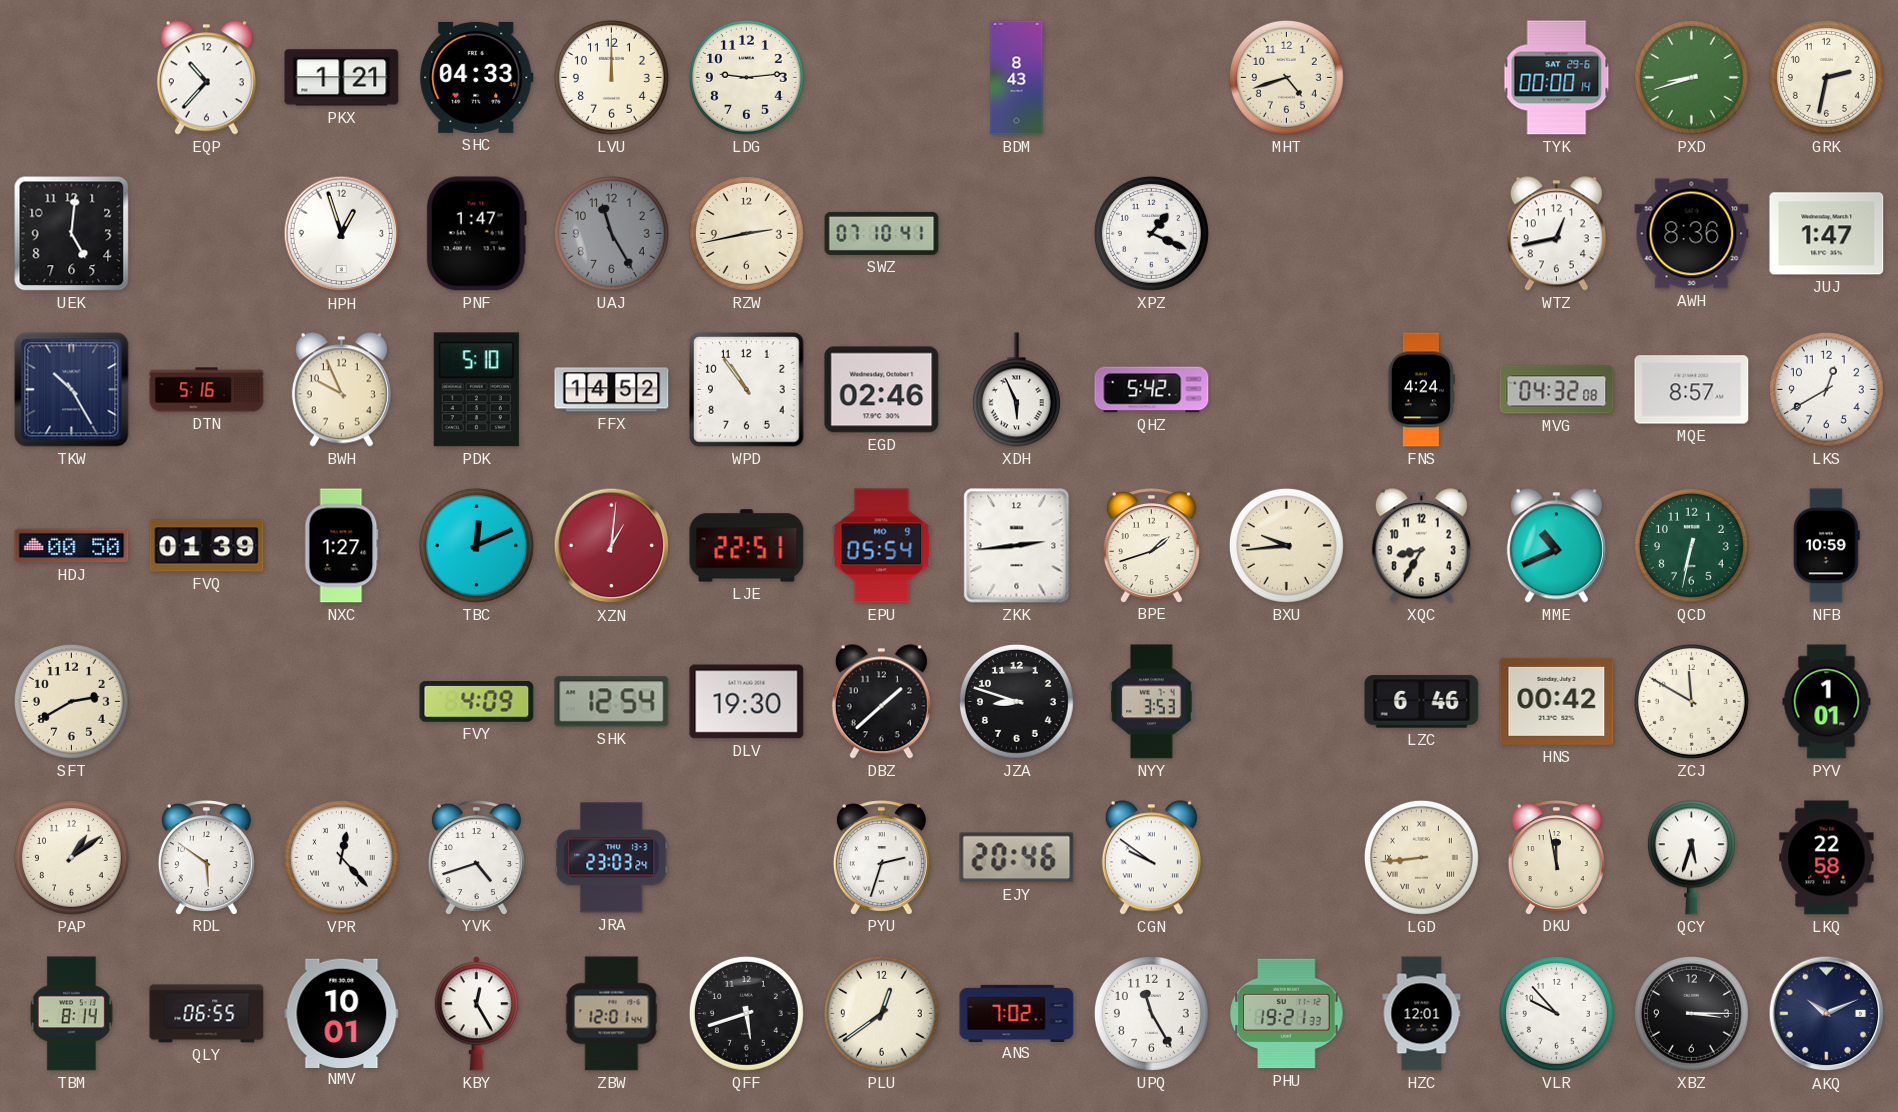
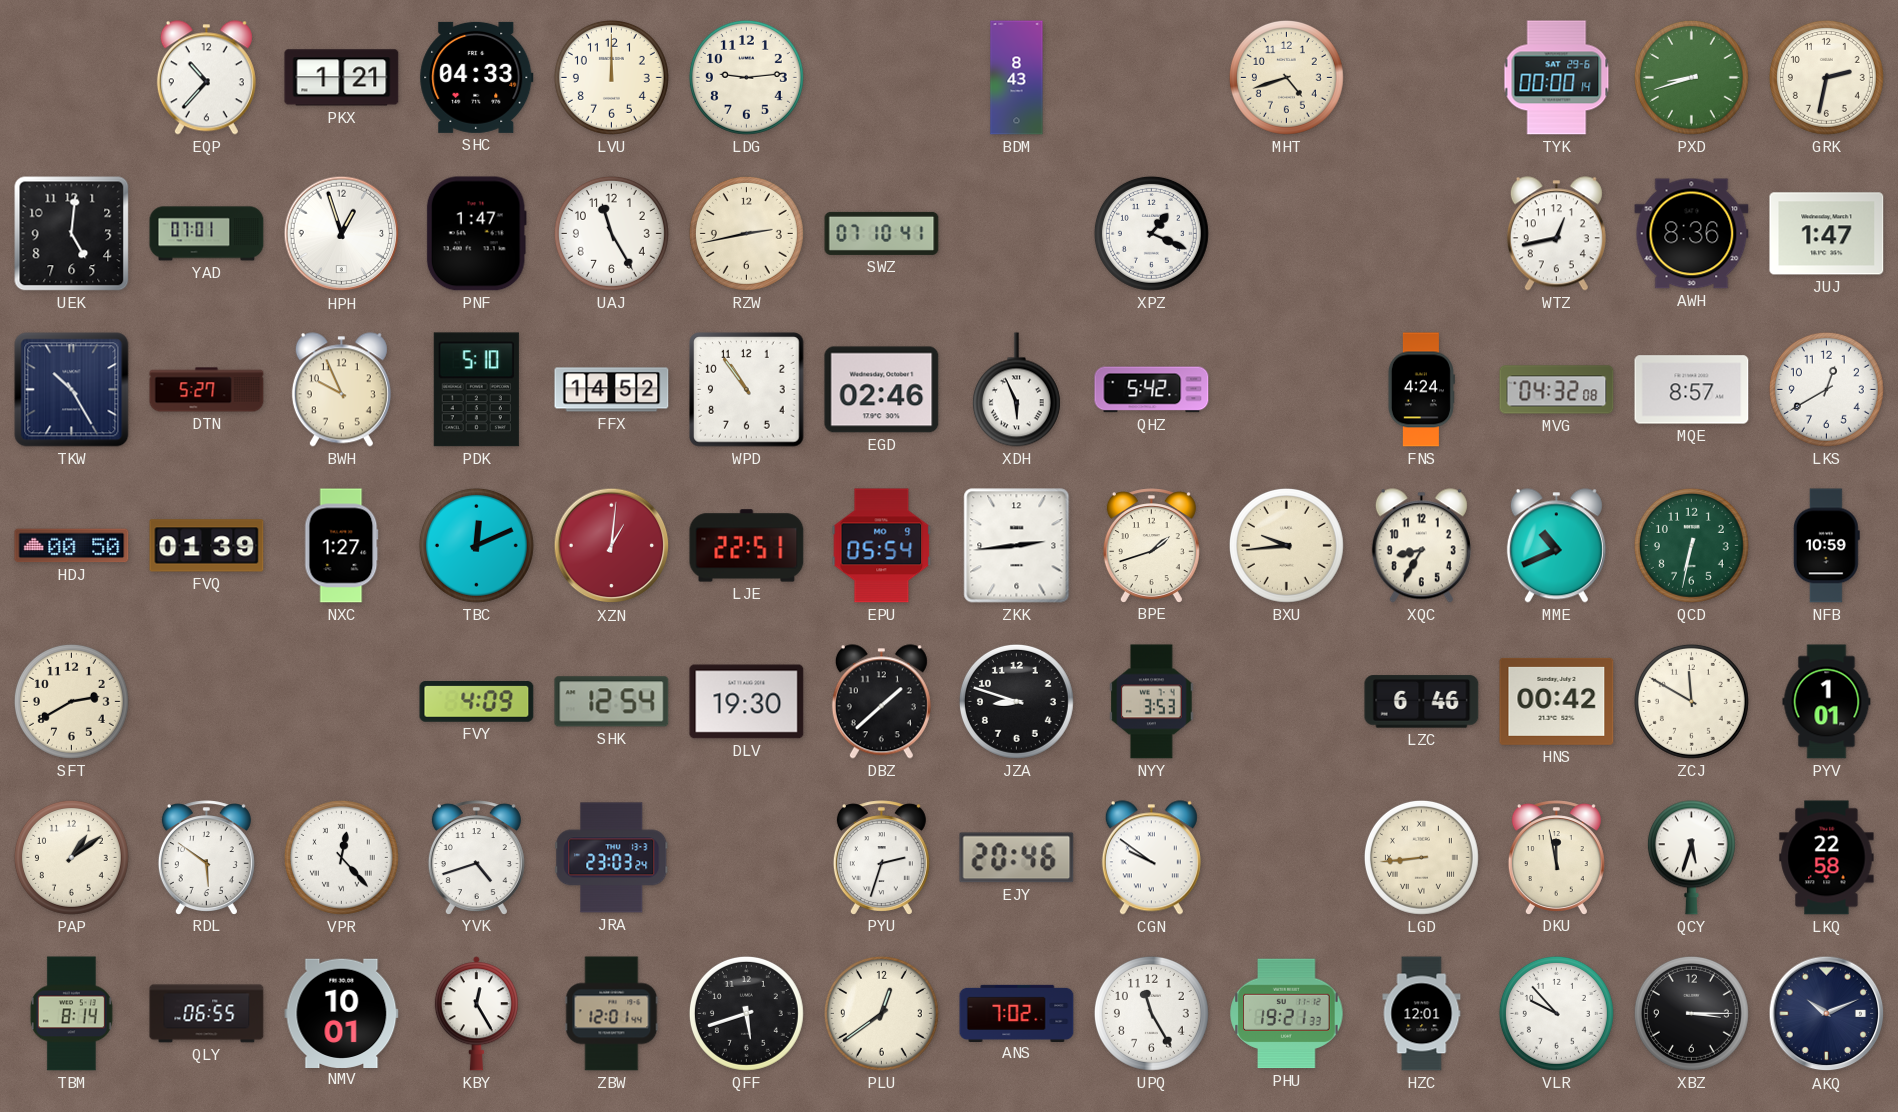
YAD: none -> 07:01
UAJ dial: grey -> white
DTN: 5:16 -> 5:27
